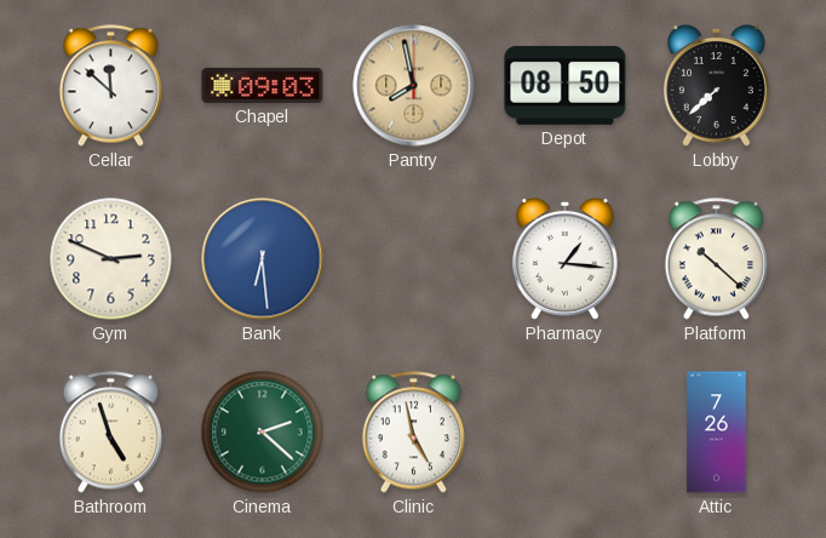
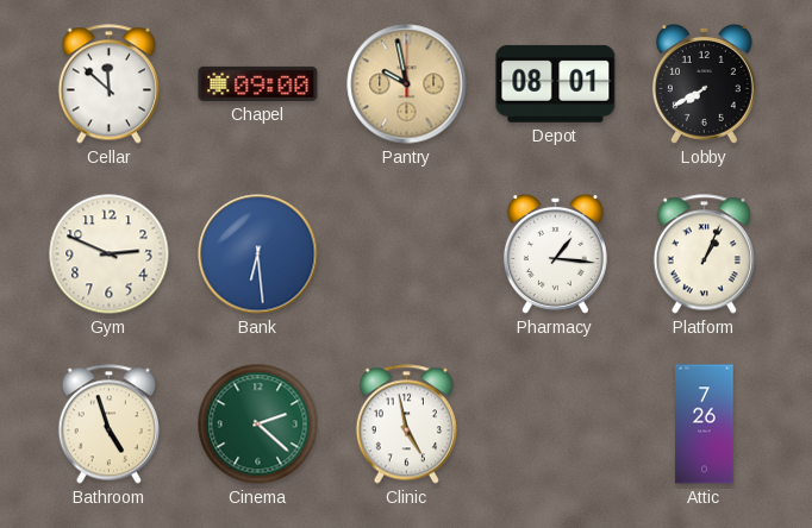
Chapel: 09:03 -> 09:00
Pantry: 7:58 -> 9:58
Depot: 08:50 -> 08:01
Lobby: 7:38 -> 7:40
Platform: 10:22 -> 1:04
